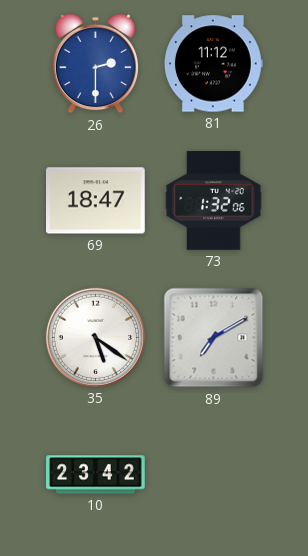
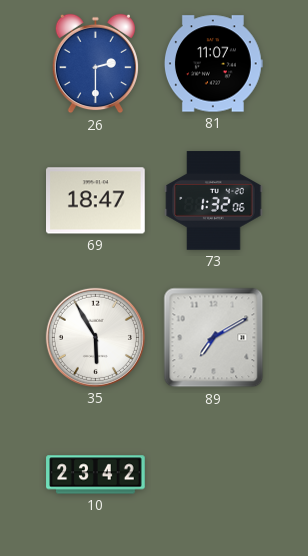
81: 11:12 -> 11:07
35: 5:21 -> 5:55
